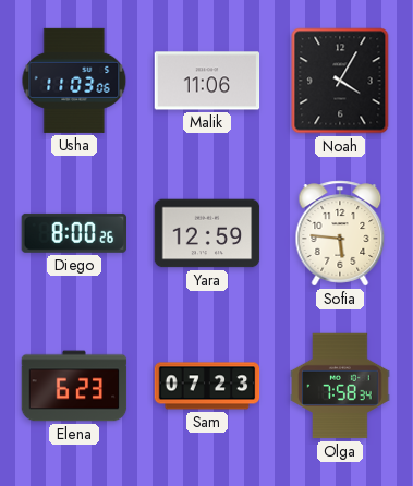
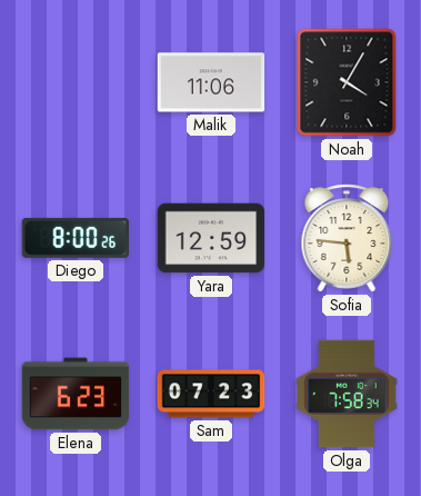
Usha: 11:03 -> none
